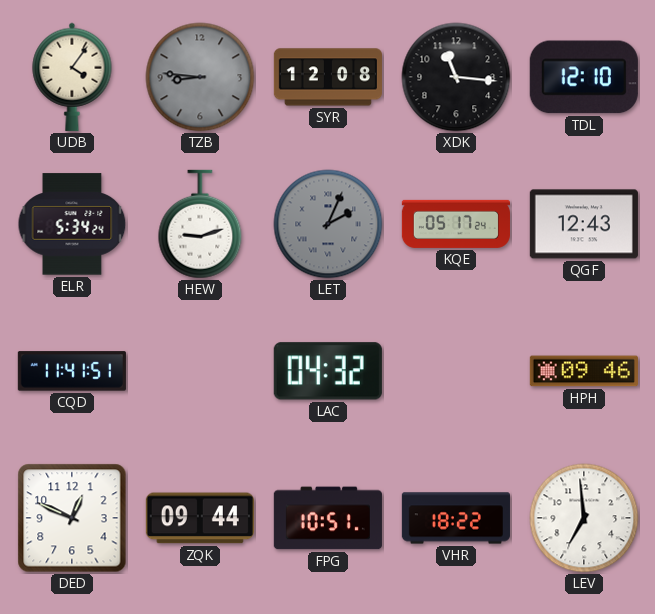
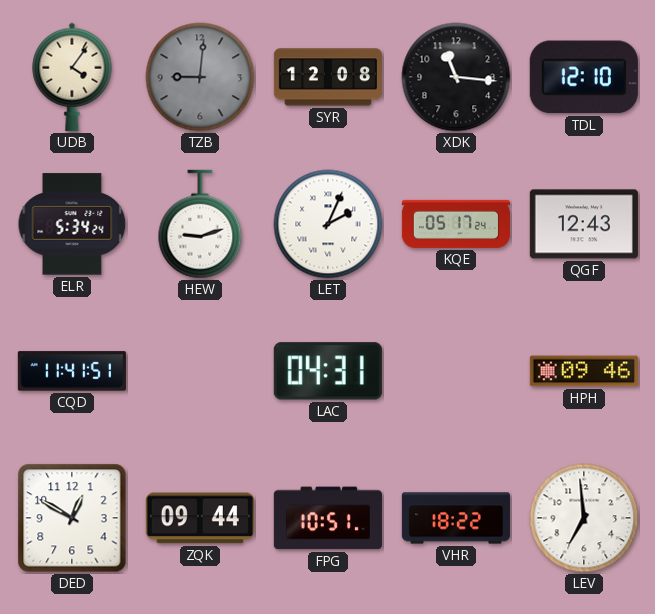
TZB: 8:46 -> 9:01
LET dial: grey -> white
LAC: 04:32 -> 04:31
DED: 12:49 -> 12:50
